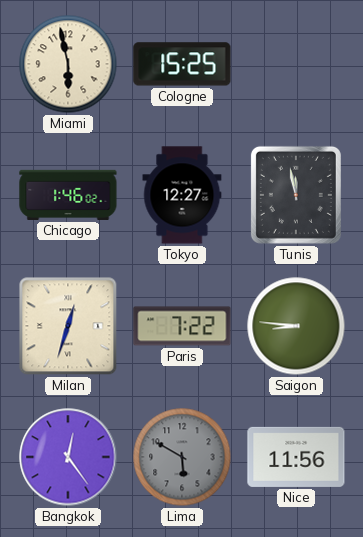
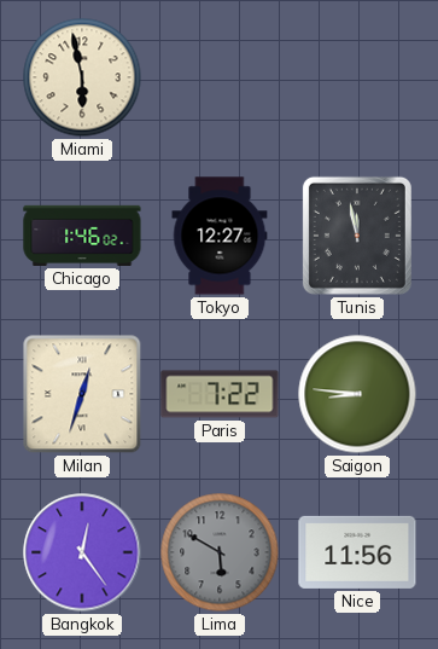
Cologne: 15:25 -> none
